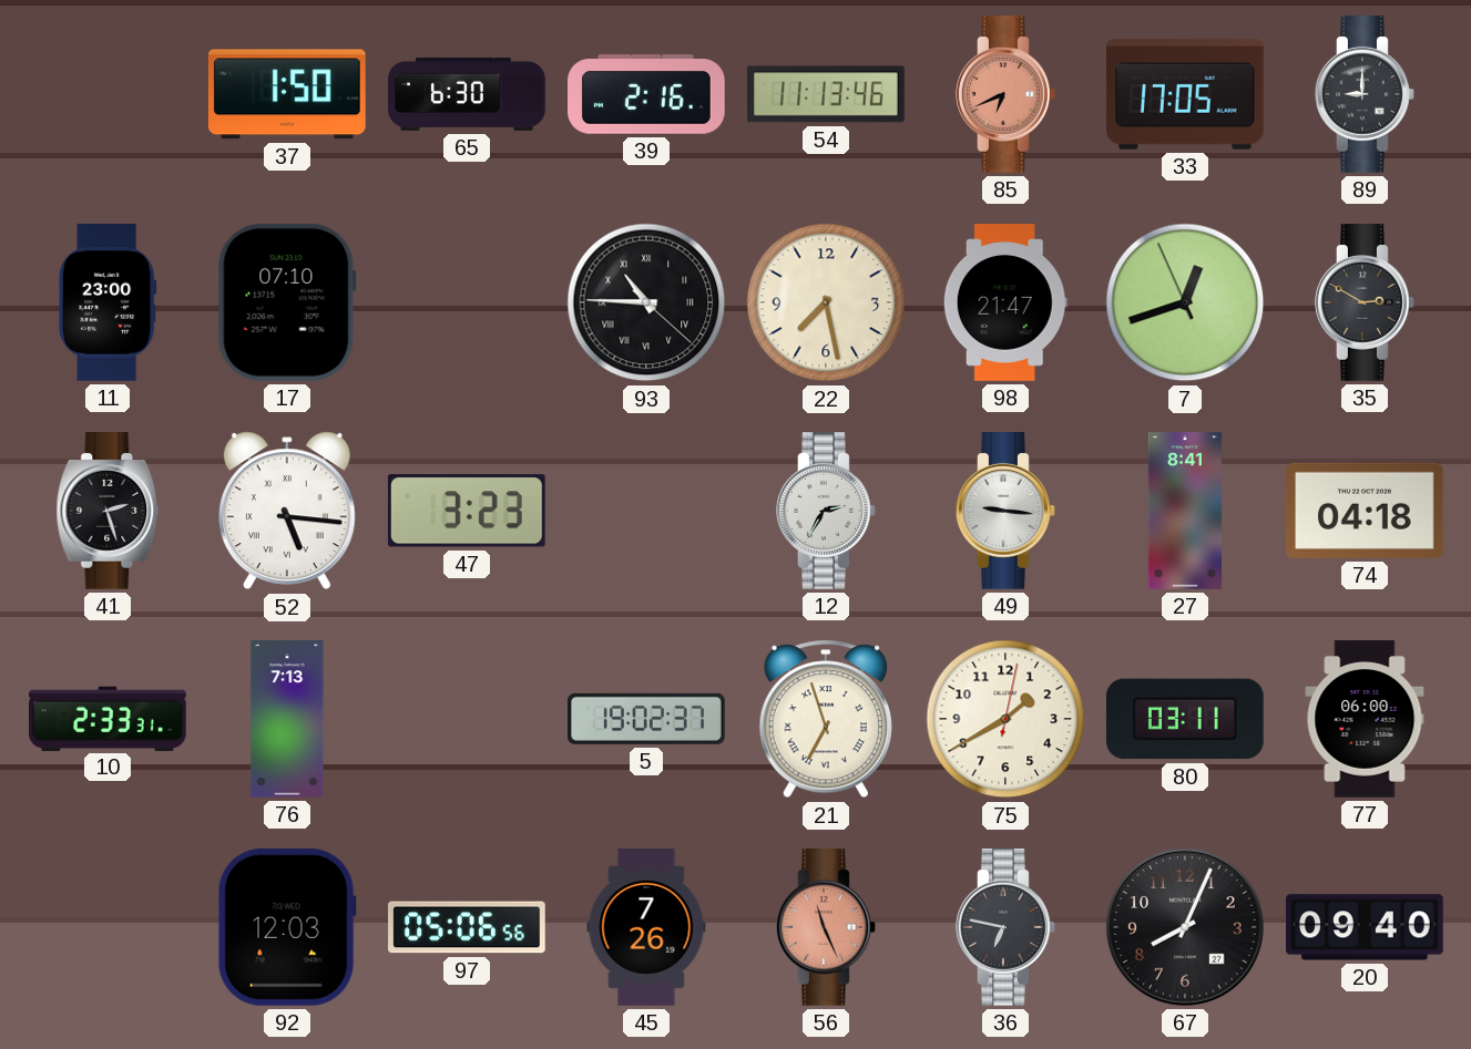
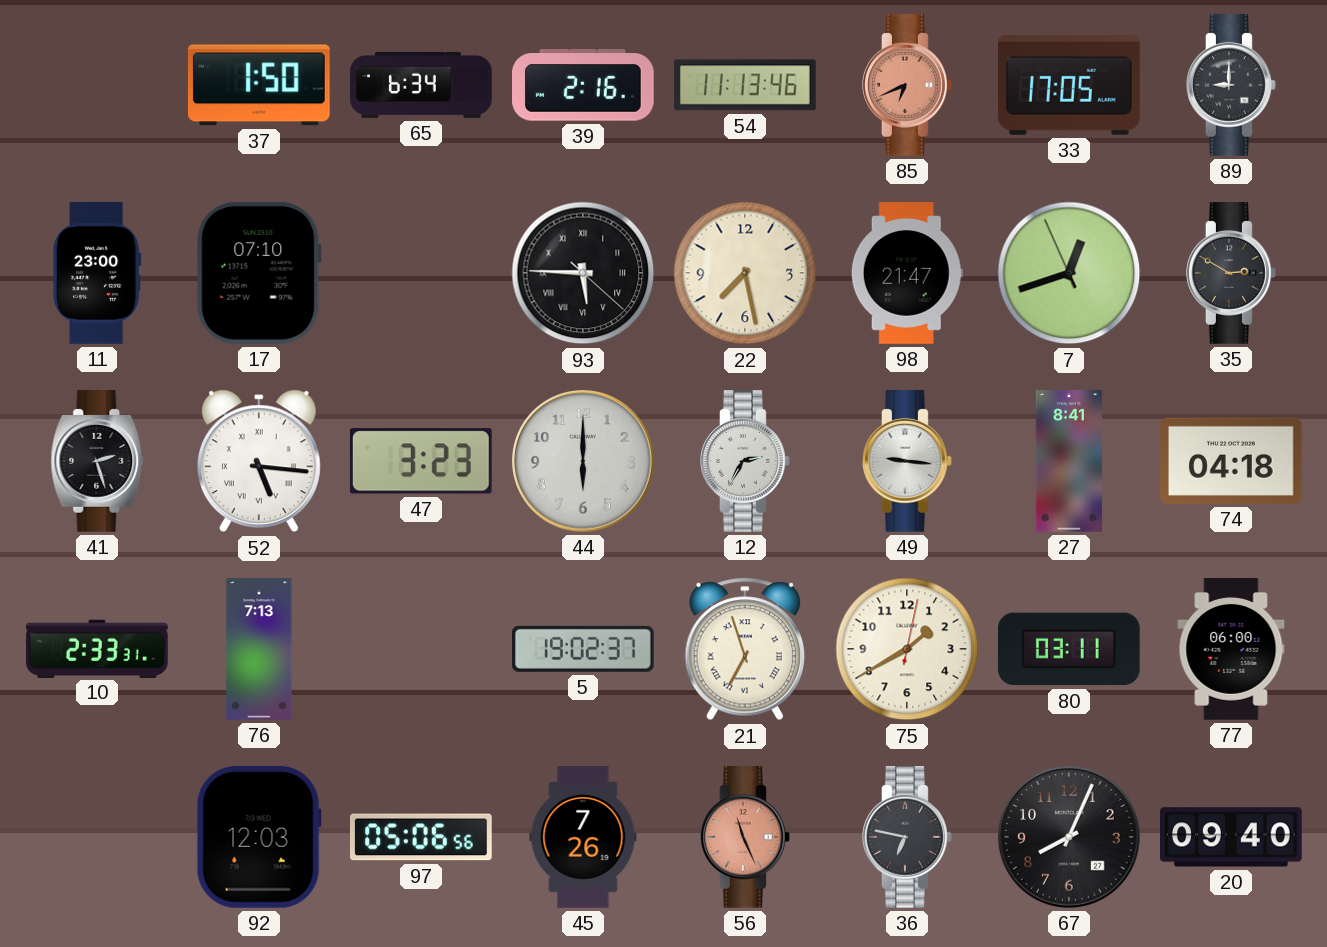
65: 6:30 -> 6:34
93: 10:45 -> 5:45
44: none -> 6:00
